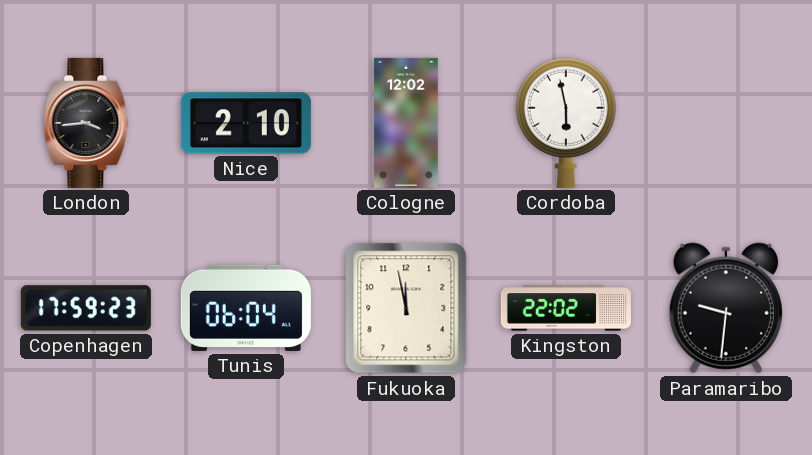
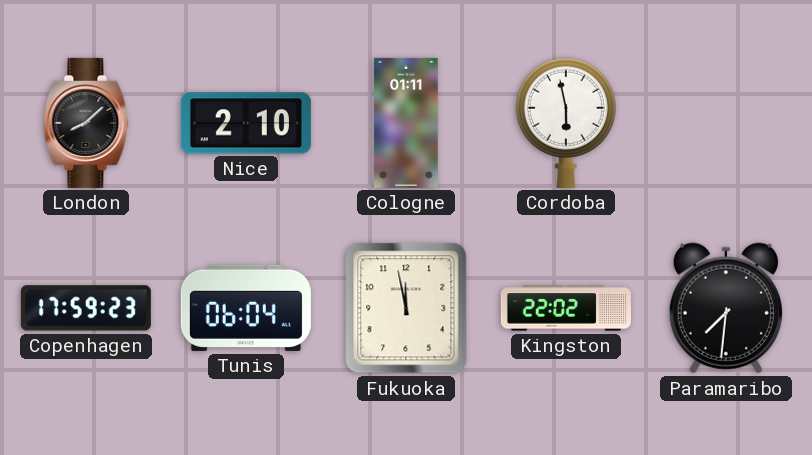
London: 3:44 -> 8:08
Cologne: 12:02 -> 01:11
Paramaribo: 9:31 -> 7:31
